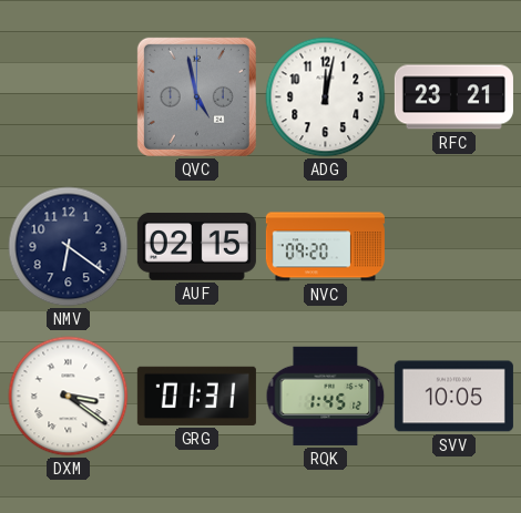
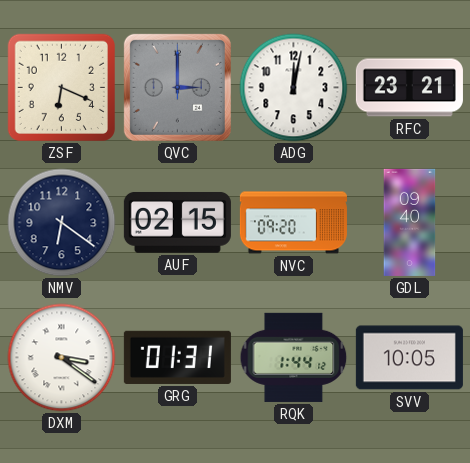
ZSF: none -> 6:19
QVC: 4:58 -> 3:00
GDL: none -> 09:40
RQK: 1:45 -> 1:44
